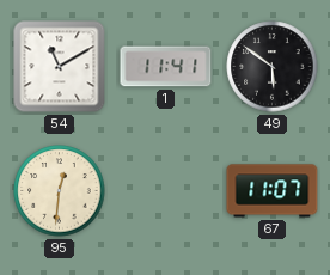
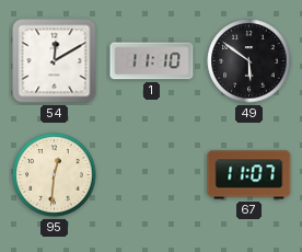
54: 11:10 -> 12:10
1: 11:41 -> 11:10
